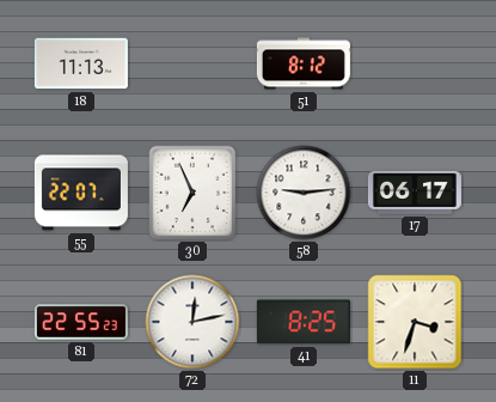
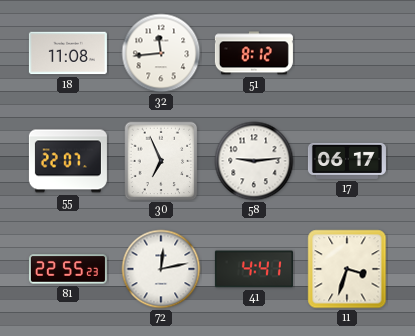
18: 11:13 -> 11:08
32: none -> 11:44
41: 8:25 -> 4:41
